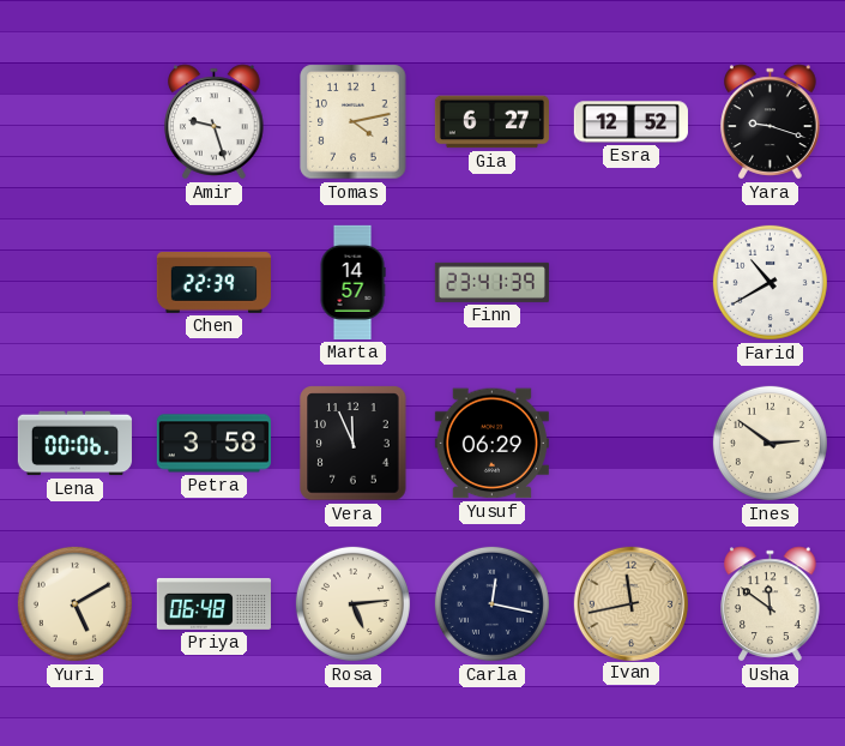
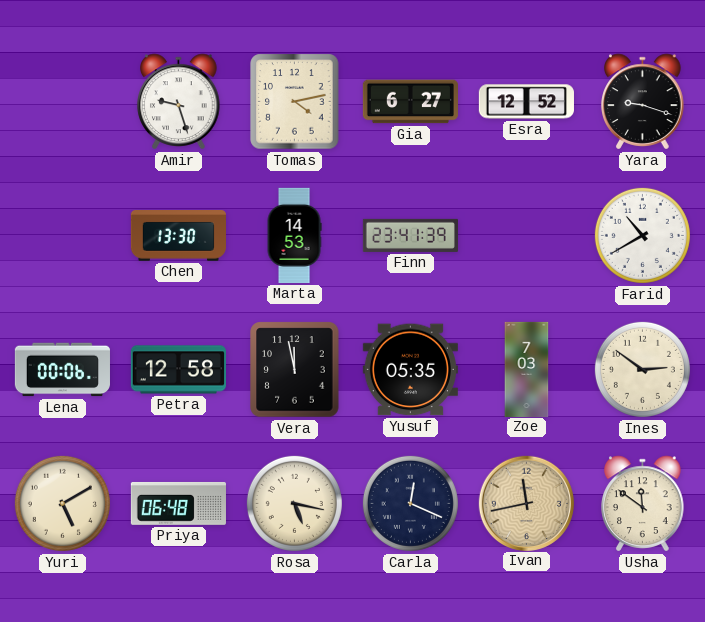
Chen: 22:39 -> 13:30
Marta: 14:57 -> 14:53
Petra: 3:58 -> 12:58
Vera: 11:56 -> 11:58
Yusuf: 06:29 -> 05:35
Zoe: none -> 7:03
Rosa: 5:14 -> 5:17
Carla: 12:17 -> 12:19
